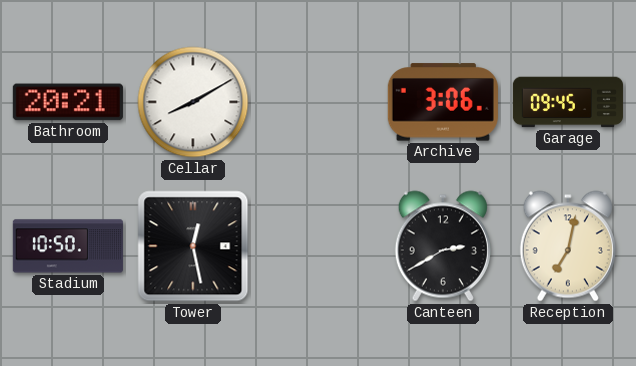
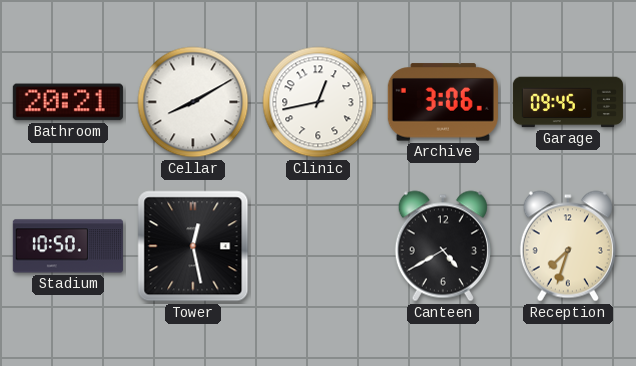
Clinic: none -> 12:43
Canteen: 2:40 -> 4:40
Reception: 7:02 -> 7:33
